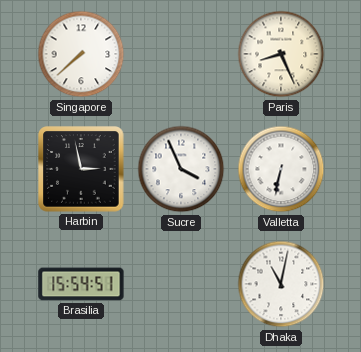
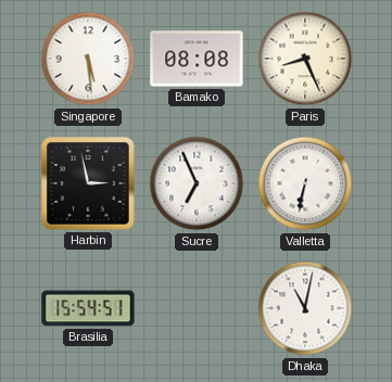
Singapore: 7:38 -> 5:29
Bamako: none -> 08:08
Sucre: 3:56 -> 6:56
